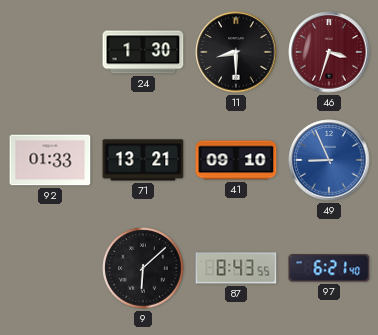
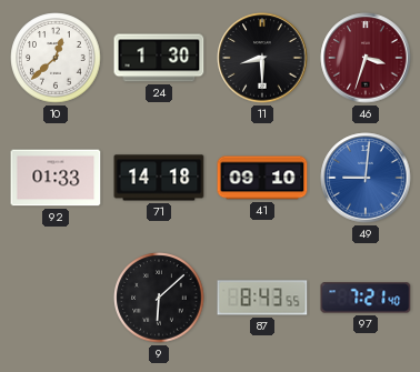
10: none -> 12:38
71: 13:21 -> 14:18
49: 8:56 -> 9:01
97: 6:21 -> 7:21
